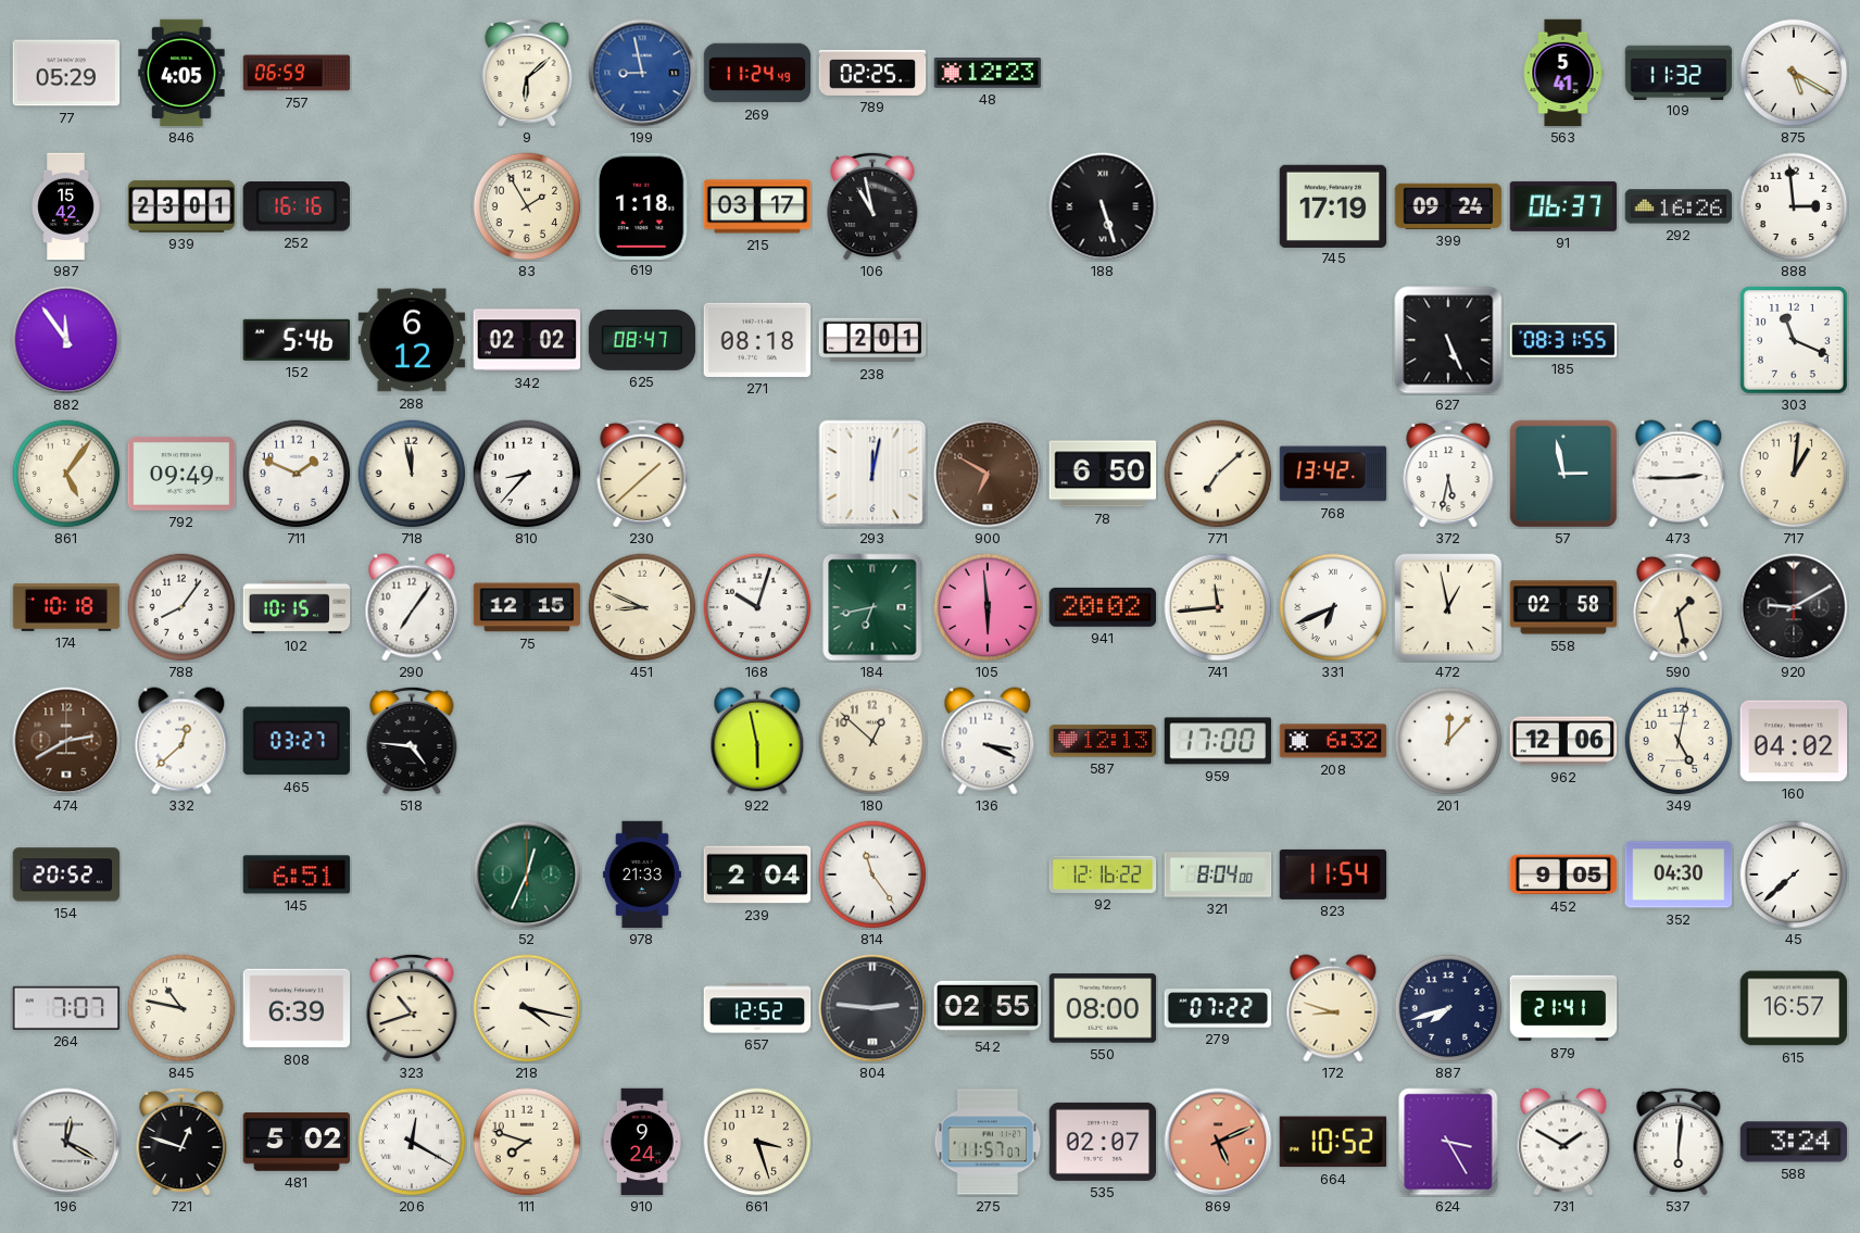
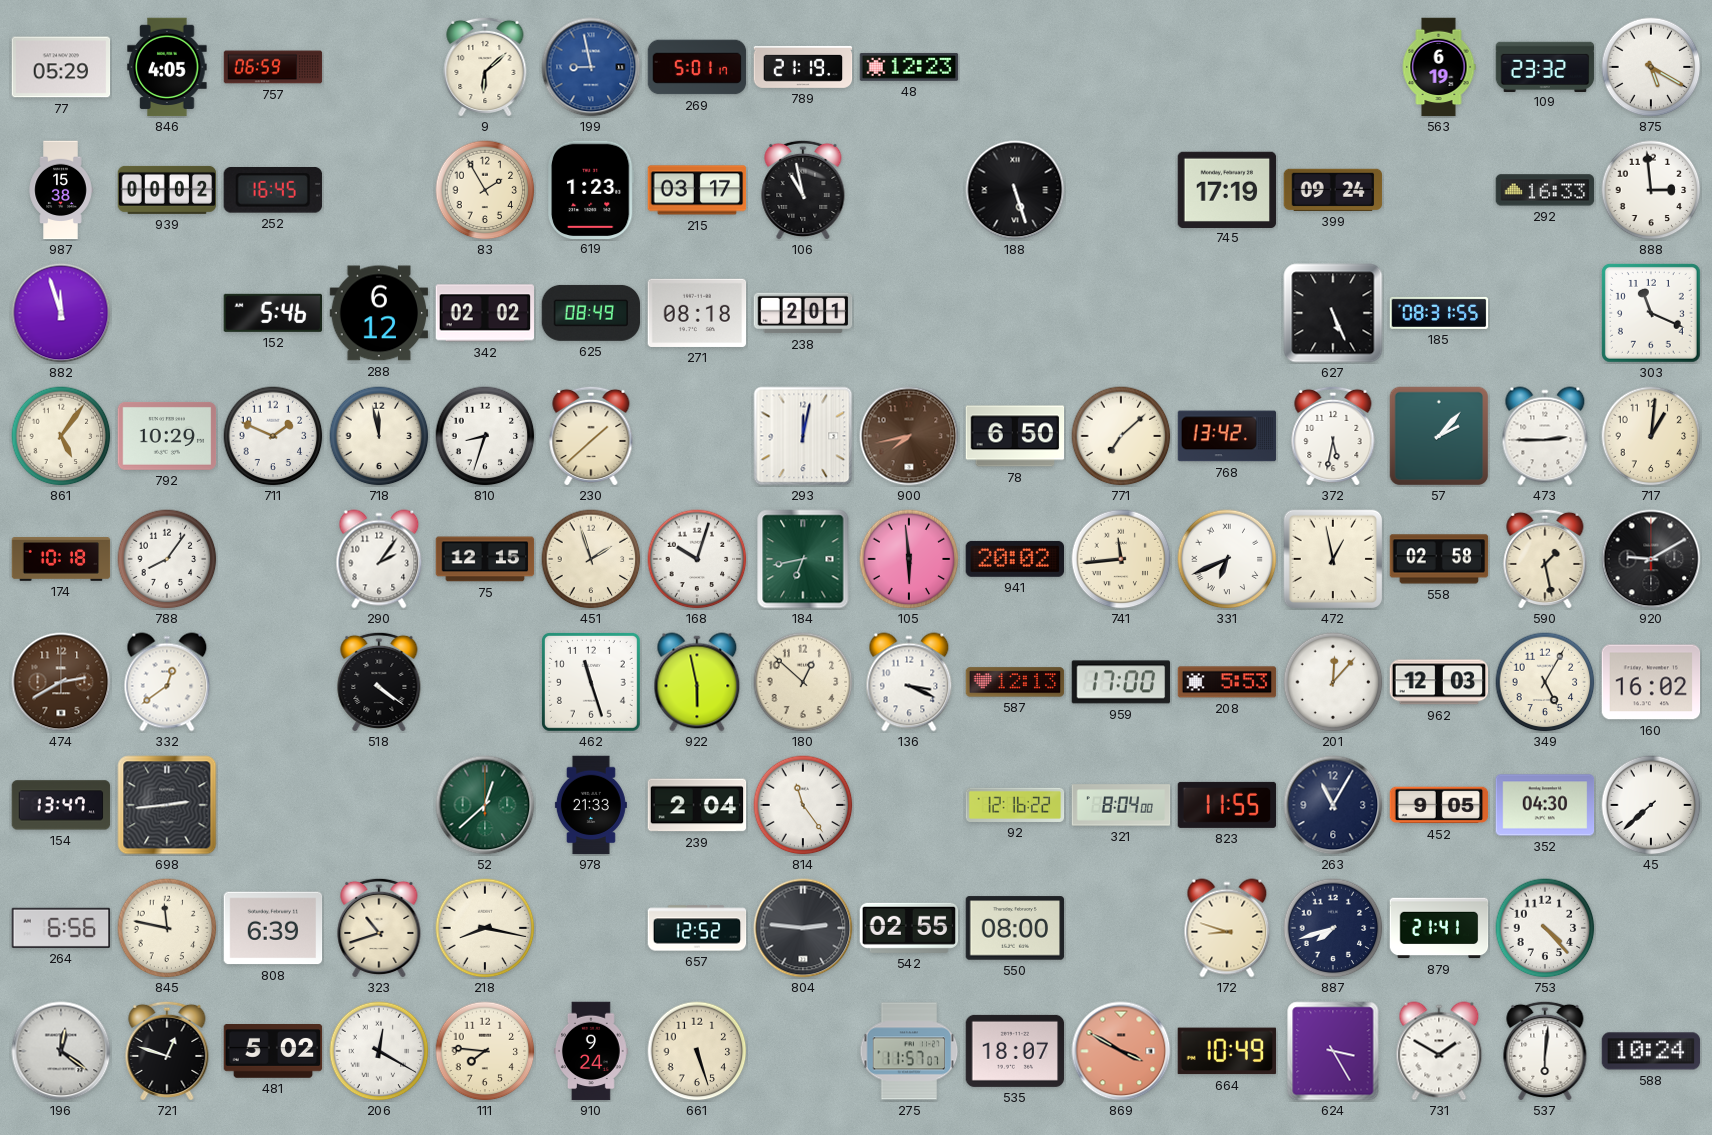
269: 11:24 -> 5:01
789: 02:25 -> 21:19
563: 5:41 -> 6:19
109: 11:32 -> 23:32
987: 15:42 -> 15:38
939: 23:01 -> 00:02
252: 16:16 -> 16:45
619: 1:18 -> 1:23
91: 06:37 -> none
292: 16:26 -> 16:33
882: 11:54 -> 11:57
625: 08:47 -> 08:49
792: 09:49 -> 10:29
810: 8:37 -> 8:33
900: 6:50 -> 7:43
57: 2:58 -> 2:07
102: 10:15 -> none
290: 7:06 -> 2:06
451: 8:49 -> 1:57
332: 12:38 -> 12:39
465: 03:27 -> none
518: 4:46 -> 4:21
462: none -> 11:27
208: 6:32 -> 5:53
962: 12:06 -> 12:03
349: 5:02 -> 5:05
160: 04:02 -> 16:02
154: 20:52 -> 13:47
698: none -> 2:44
145: 6:51 -> none
52: 12:34 -> 12:38
823: 11:54 -> 11:55
263: none -> 11:05
264: 7:07 -> 6:56
845: 10:47 -> 11:47
218: 4:17 -> 8:17
279: 07:22 -> none
753: none -> 4:23
615: 16:57 -> none
196: 12:20 -> 12:21
111: 7:48 -> 7:46
661: 3:27 -> 5:27
535: 02:07 -> 18:07
869: 5:11 -> 3:50
664: 10:52 -> 10:49
588: 3:24 -> 10:24
